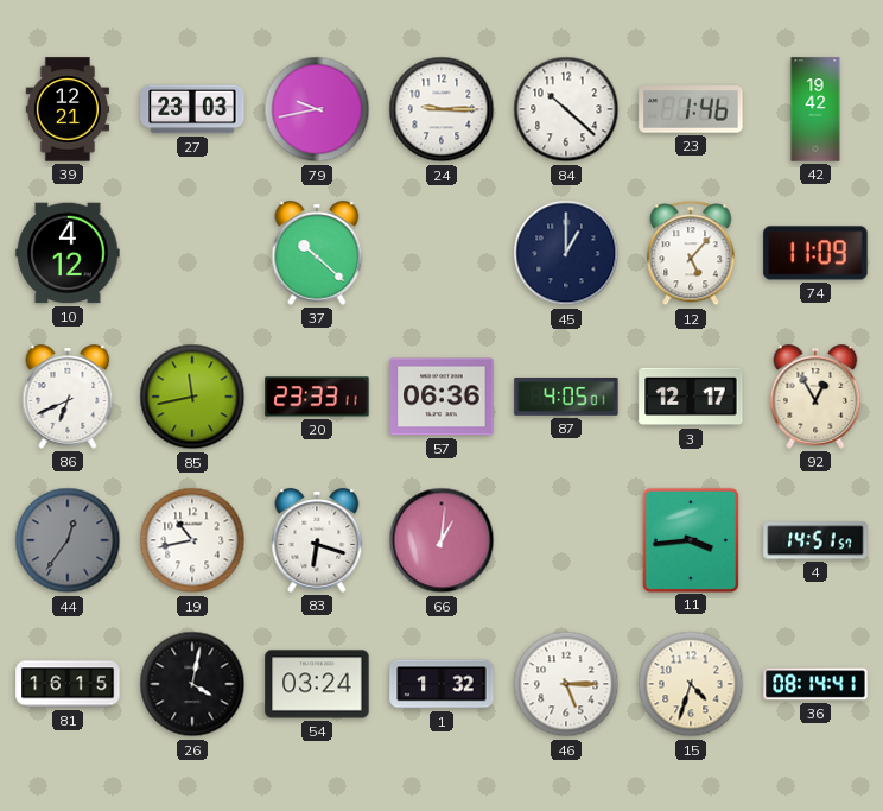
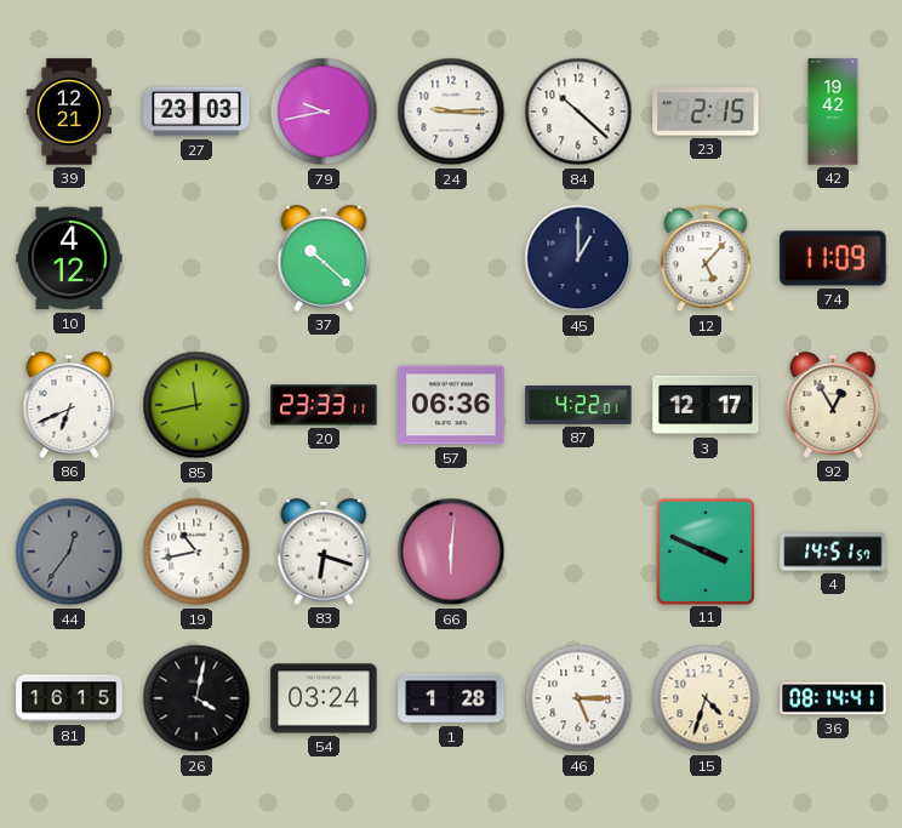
23: 1:46 -> 2:15
87: 4:05 -> 4:22
66: 1:01 -> 6:01
11: 3:44 -> 3:49
1: 1:32 -> 1:28
